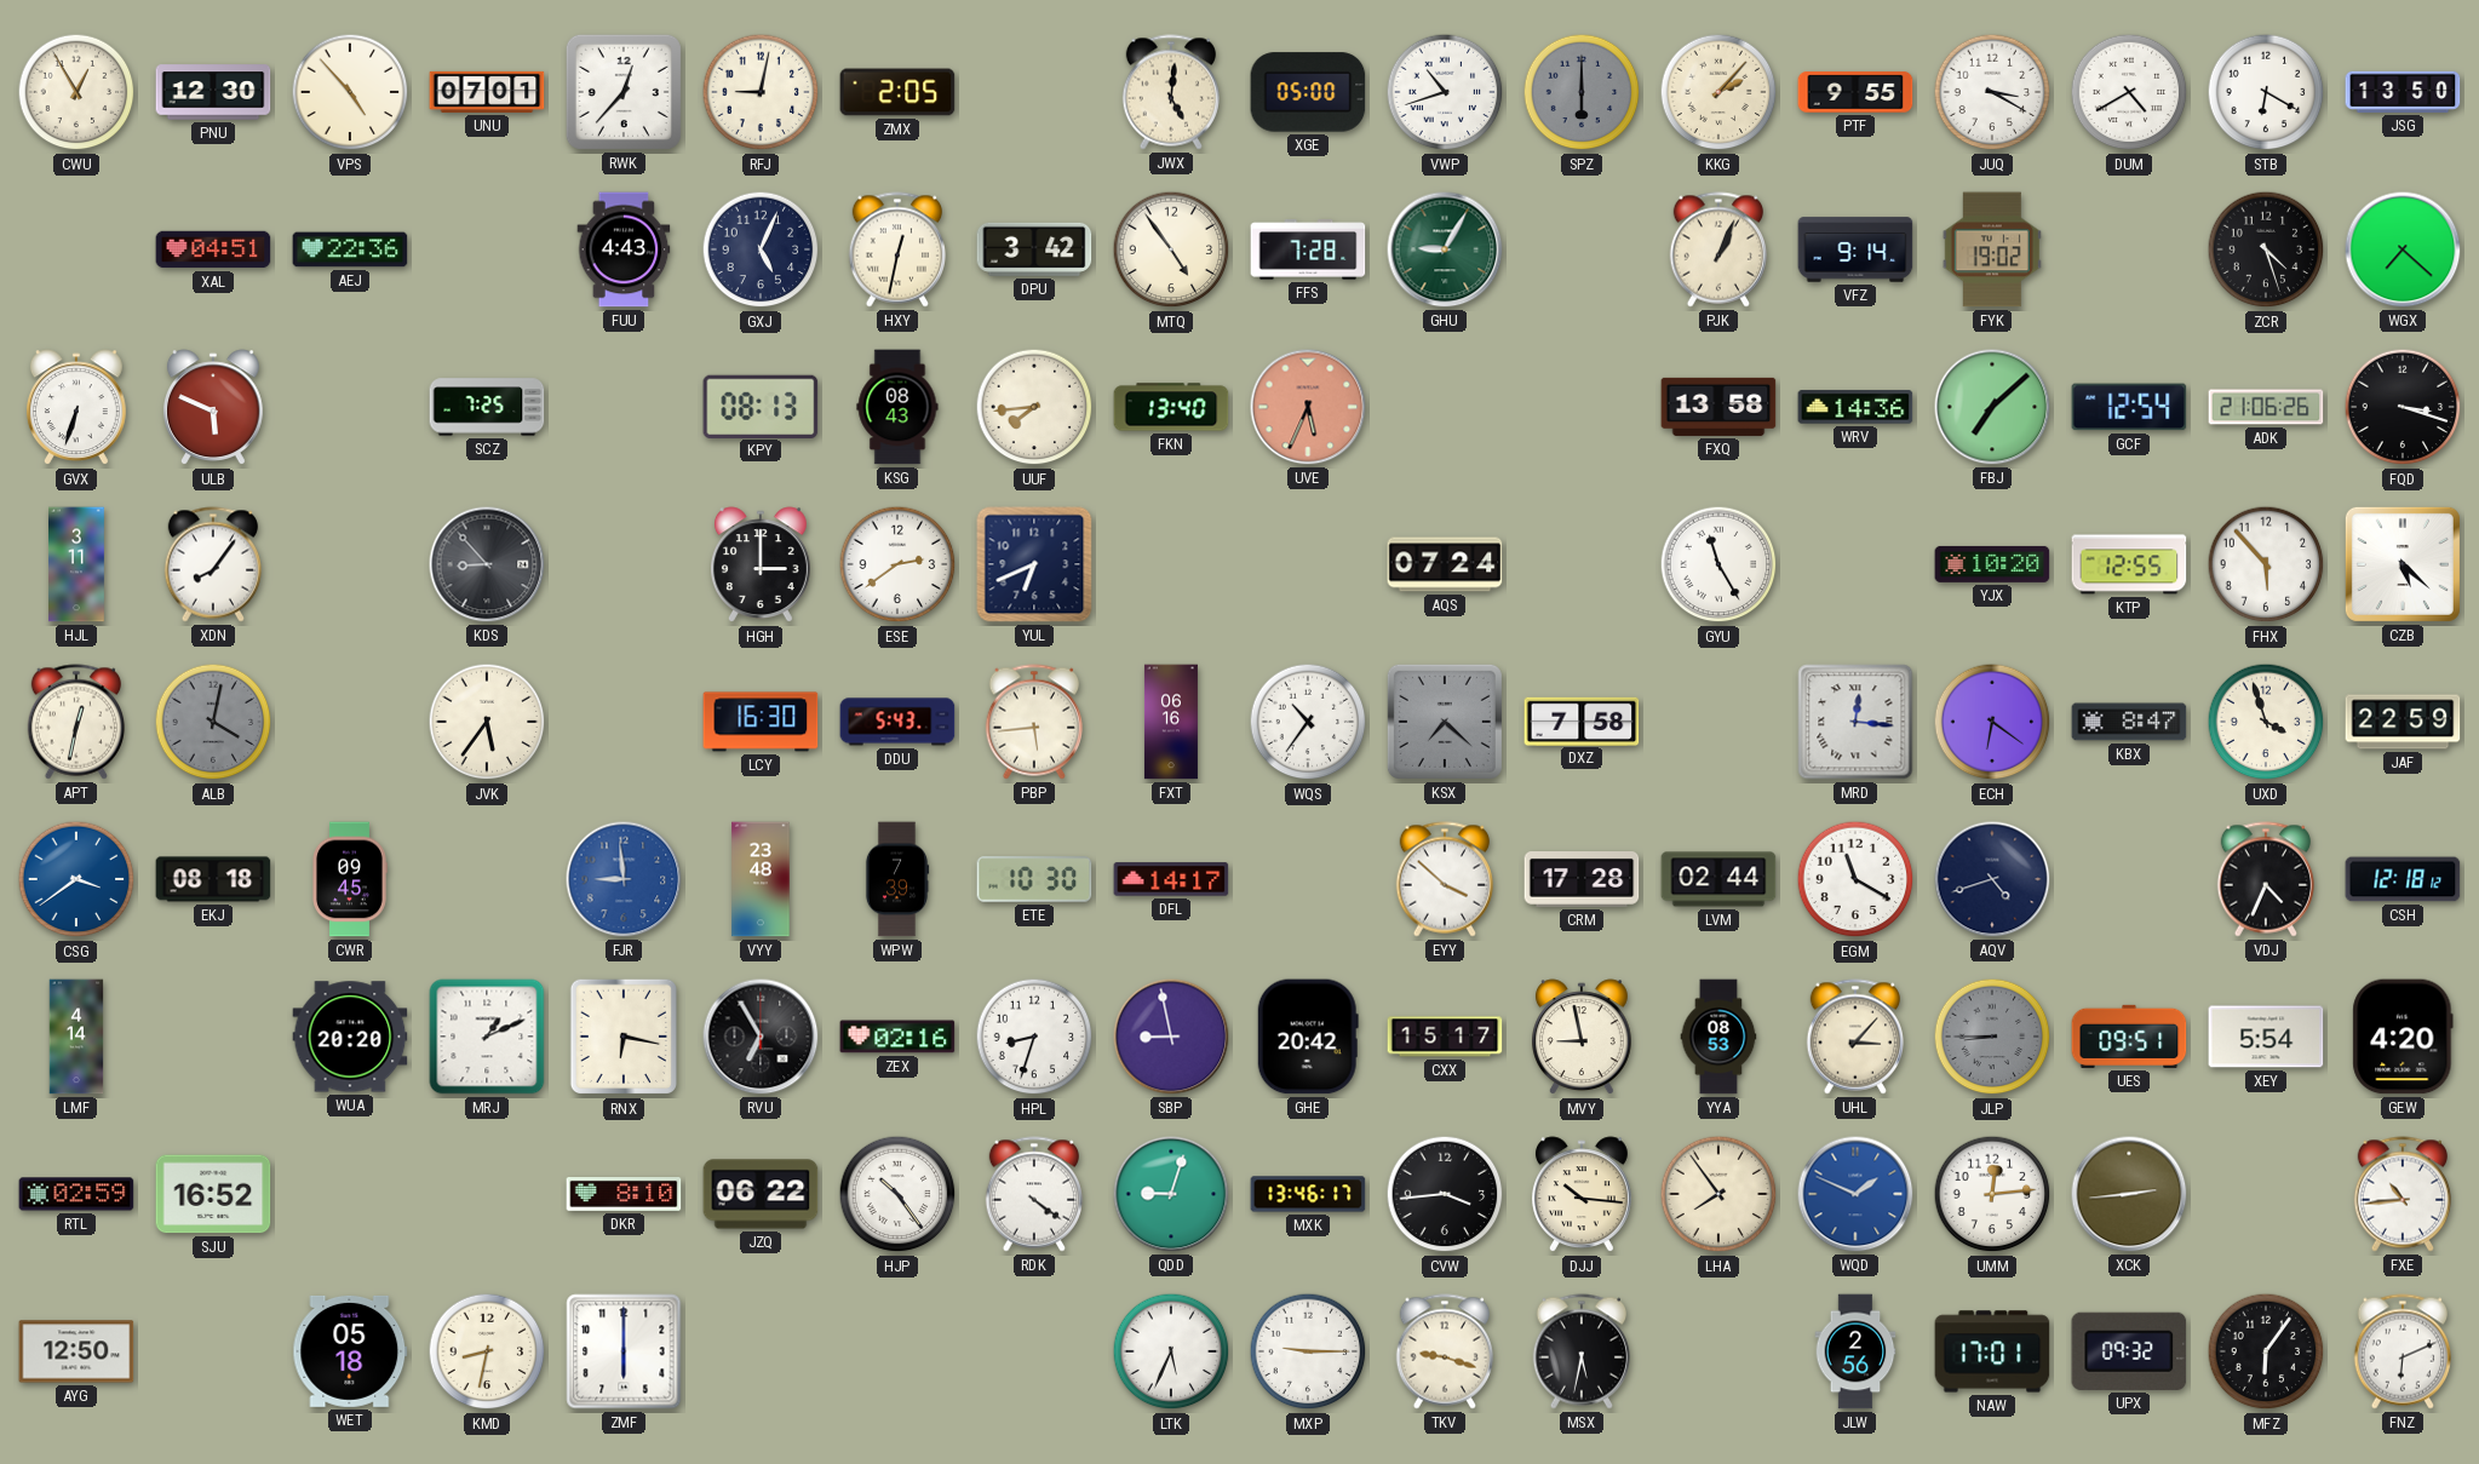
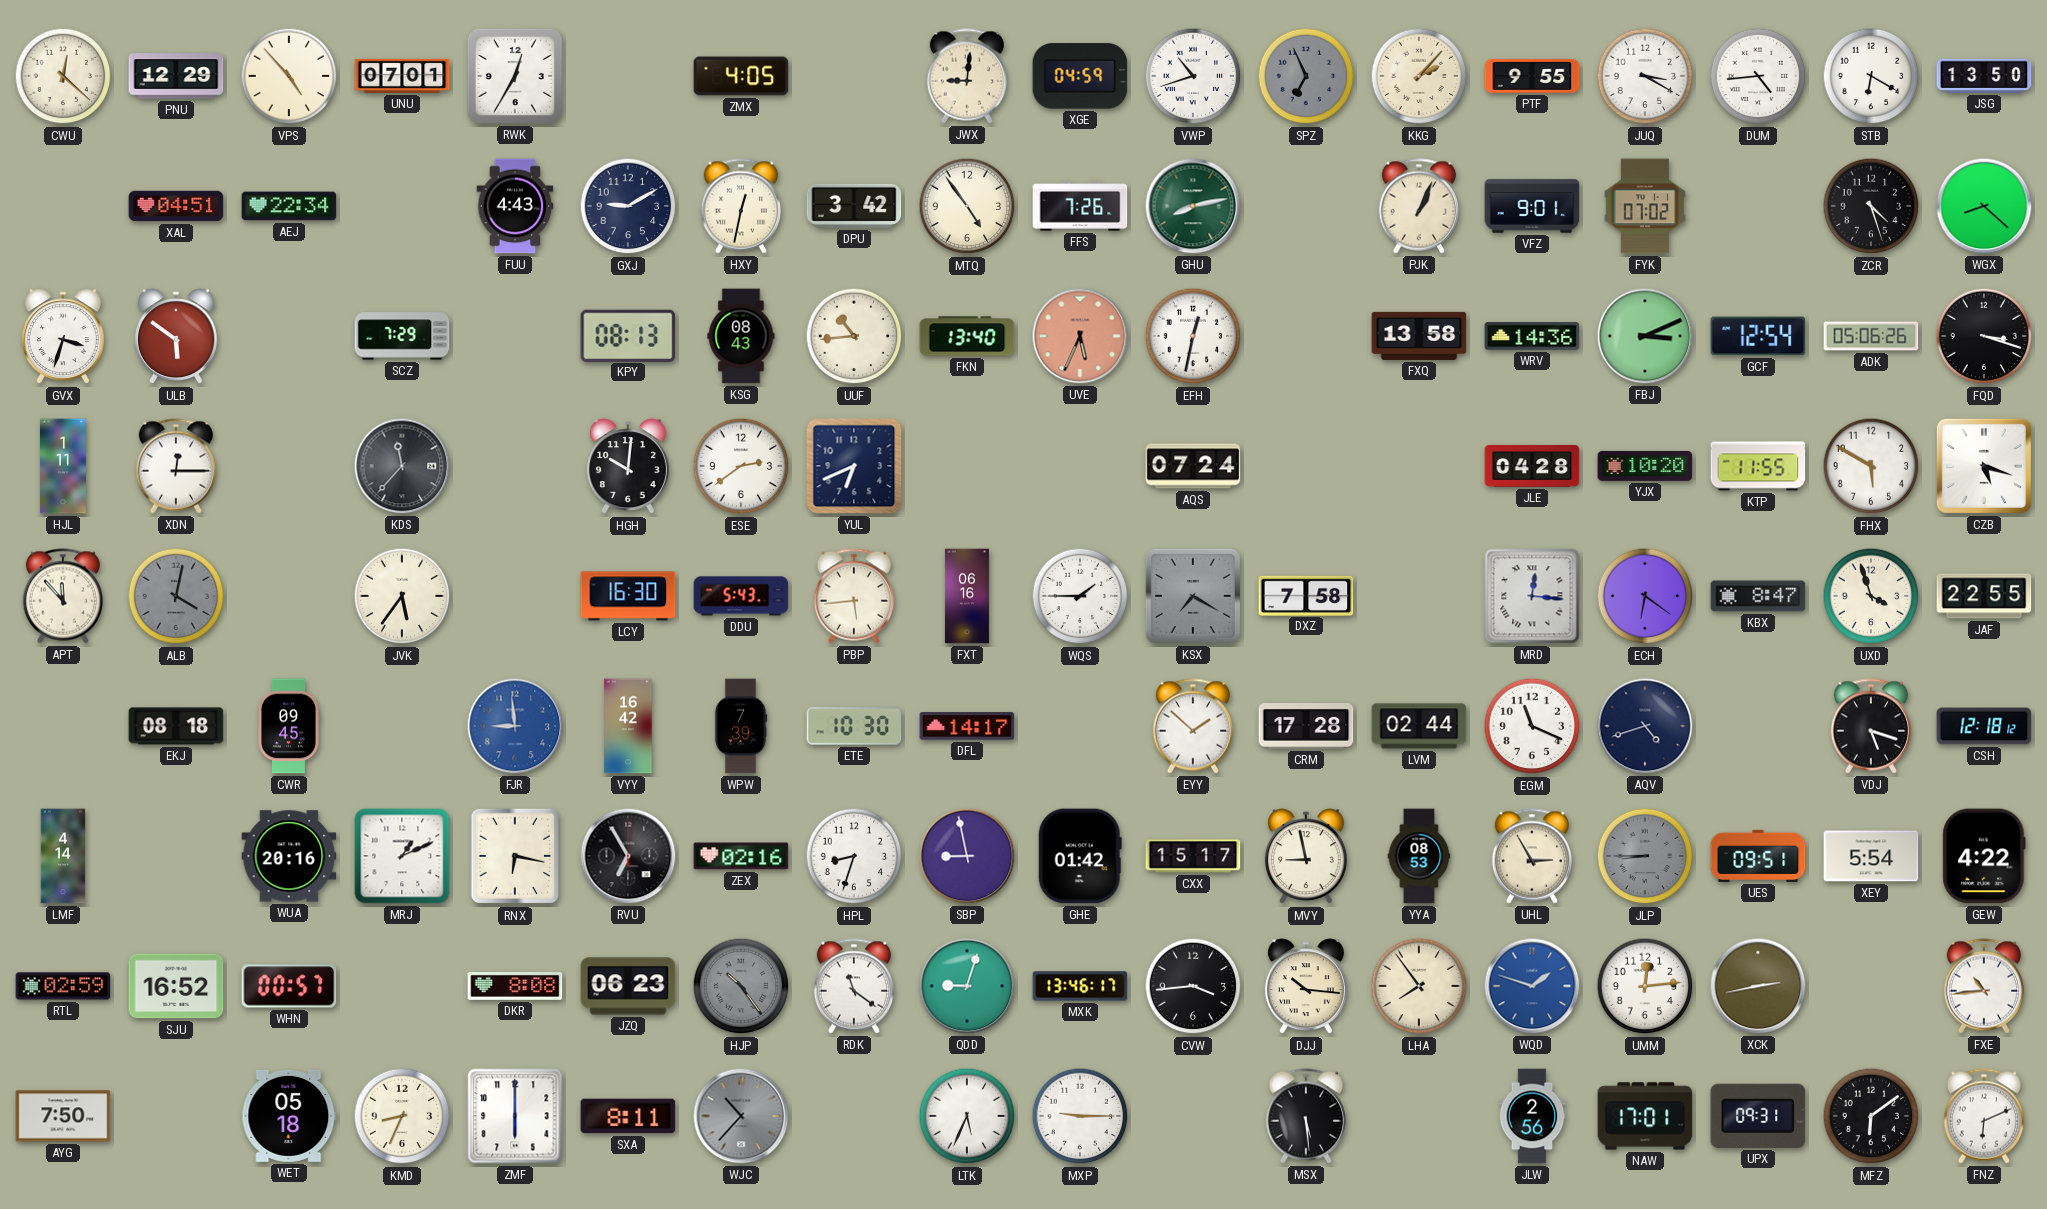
CWU: 12:55 -> 12:22
PNU: 12:30 -> 12:29
RWK: 12:37 -> 12:35
RFJ: 9:02 -> none
ZMX: 2:05 -> 4:05
JWX: 5:01 -> 9:01
XGE: 05:00 -> 04:59
SPZ: 6:00 -> 6:56
DUM: 4:40 -> 4:44
AEJ: 22:36 -> 22:34
GXJ: 5:04 -> 9:10
FFS: 7:28 -> 7:26
GHU: 9:05 -> 8:13
VFZ: 9:14 -> 9:01
FYK: 19:02 -> 07:02
WGX: 7:22 -> 8:22
GVX: 6:33 -> 3:33
ULB: 5:49 -> 5:51
SCZ: 7:25 -> 7:29
UUF: 7:44 -> 10:44
EFH: none -> 12:32
FBJ: 7:08 -> 3:11
ADK: 21:06 -> 05:06
HJL: 3:11 -> 1:11
XDN: 8:06 -> 12:15
KDS: 8:53 -> 11:37
HGH: 3:00 -> 10:01
GYU: 11:25 -> none
JLE: none -> 04:28
KTP: 12:55 -> 11:55
FHX: 5:53 -> 5:50
CZB: 5:22 -> 5:18
APT: 12:32 -> 11:53
WQS: 10:36 -> 1:45
KSX: 7:22 -> 7:20
JAF: 22:59 -> 22:55
CSG: 3:39 -> none
VYY: 23:48 -> 16:42
EYY: 3:52 -> 1:52
EGM: 11:20 -> 11:19
VDJ: 4:34 -> 5:18
WUA: 20:20 -> 20:16
GHE: 20:42 -> 01:42
UHL: 3:07 -> 2:55
GEW: 4:20 -> 4:22
WHN: none -> 00:57
DKR: 8:10 -> 8:08
JZQ: 06:22 -> 06:23
HJP dial: white -> grey
RDK: 4:21 -> 11:21
WQD: 1:49 -> 1:48
XCK: 2:44 -> 2:43
AYG: 12:50 -> 7:50
KMD: 8:32 -> 8:34
SXA: none -> 8:11
WJC: none -> 10:37
TKV: 9:18 -> none
MSX: 5:32 -> 5:29
UPX: 09:32 -> 09:31
MFZ: 6:06 -> 6:09
